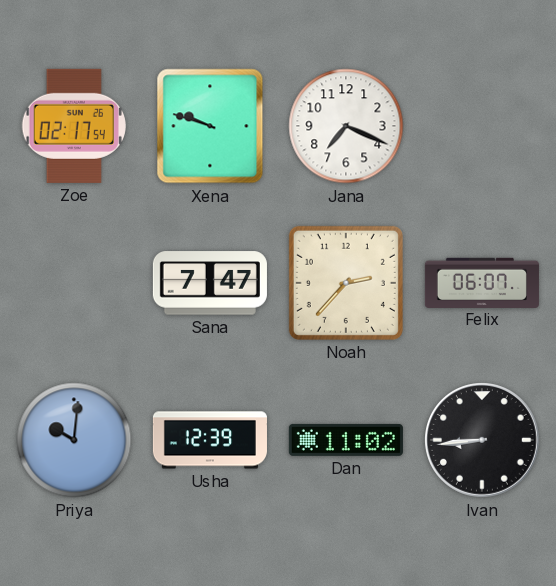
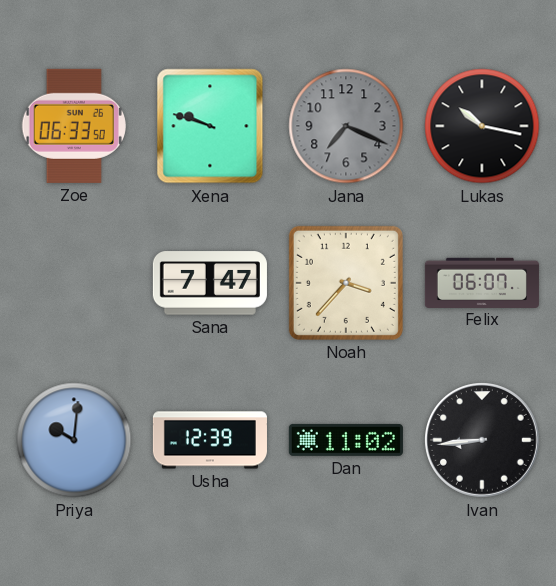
Zoe: 02:17 -> 06:33
Jana dial: white -> grey
Lukas: none -> 10:17
Noah: 2:37 -> 3:37
